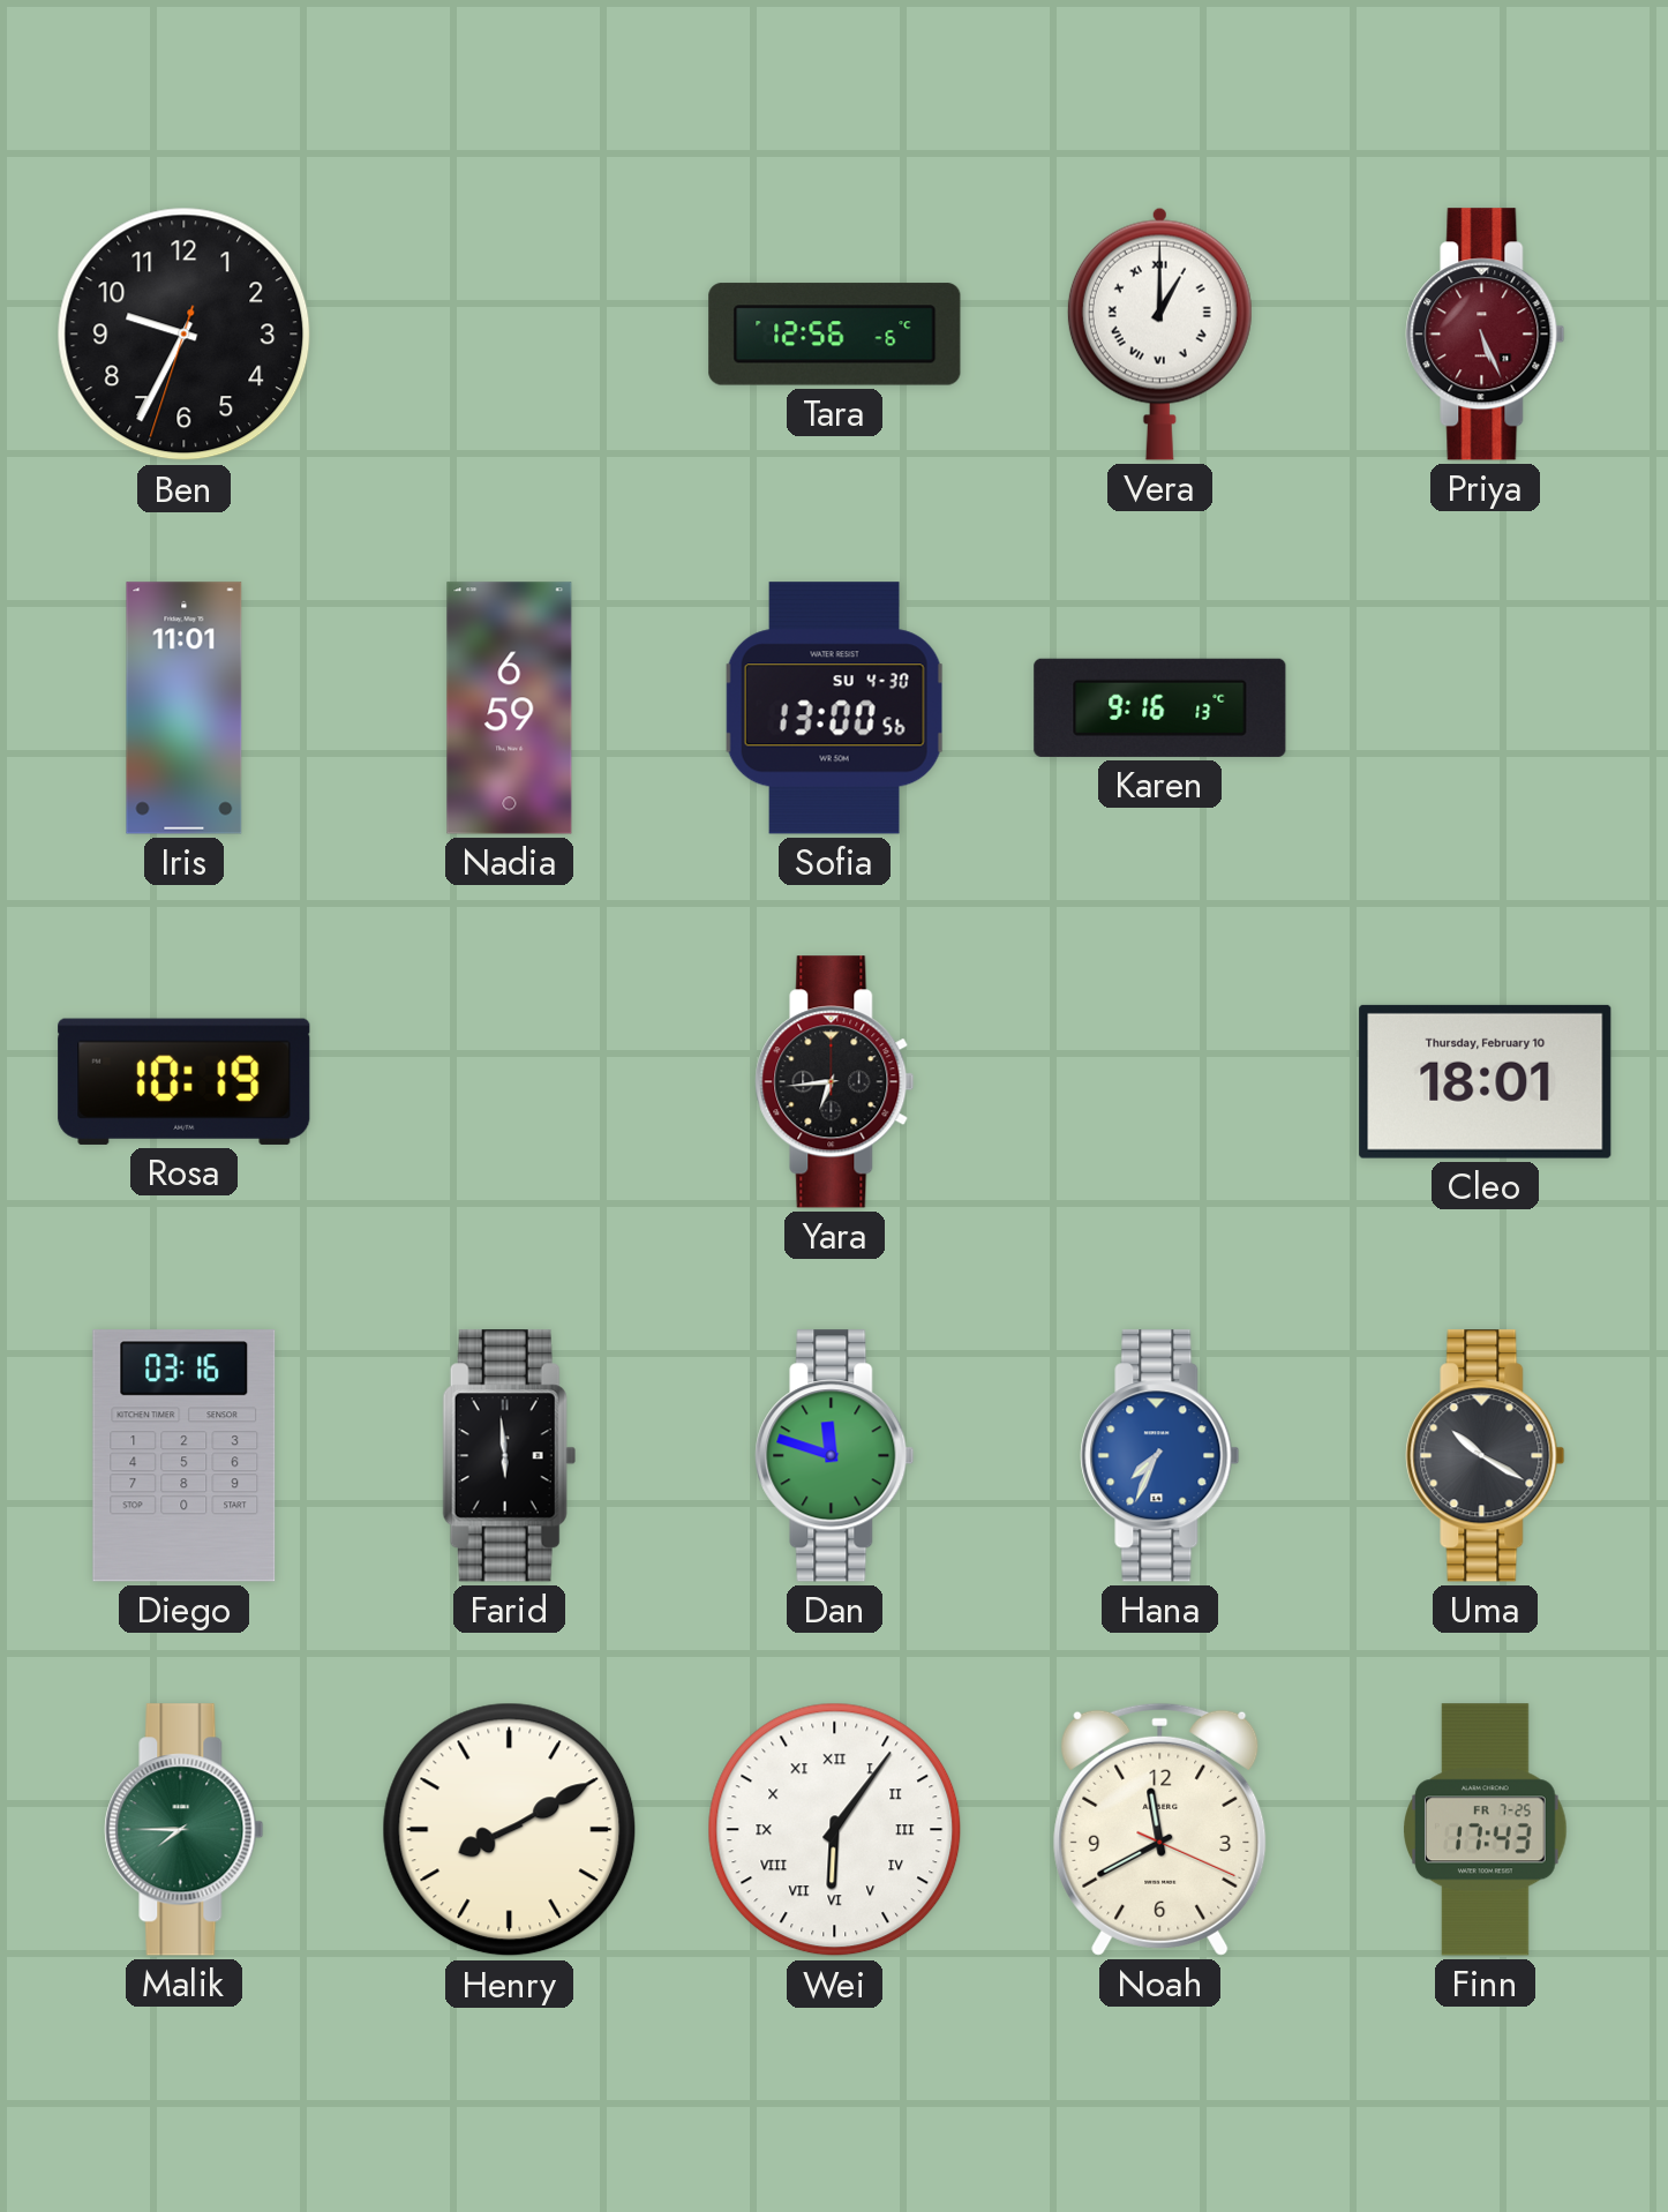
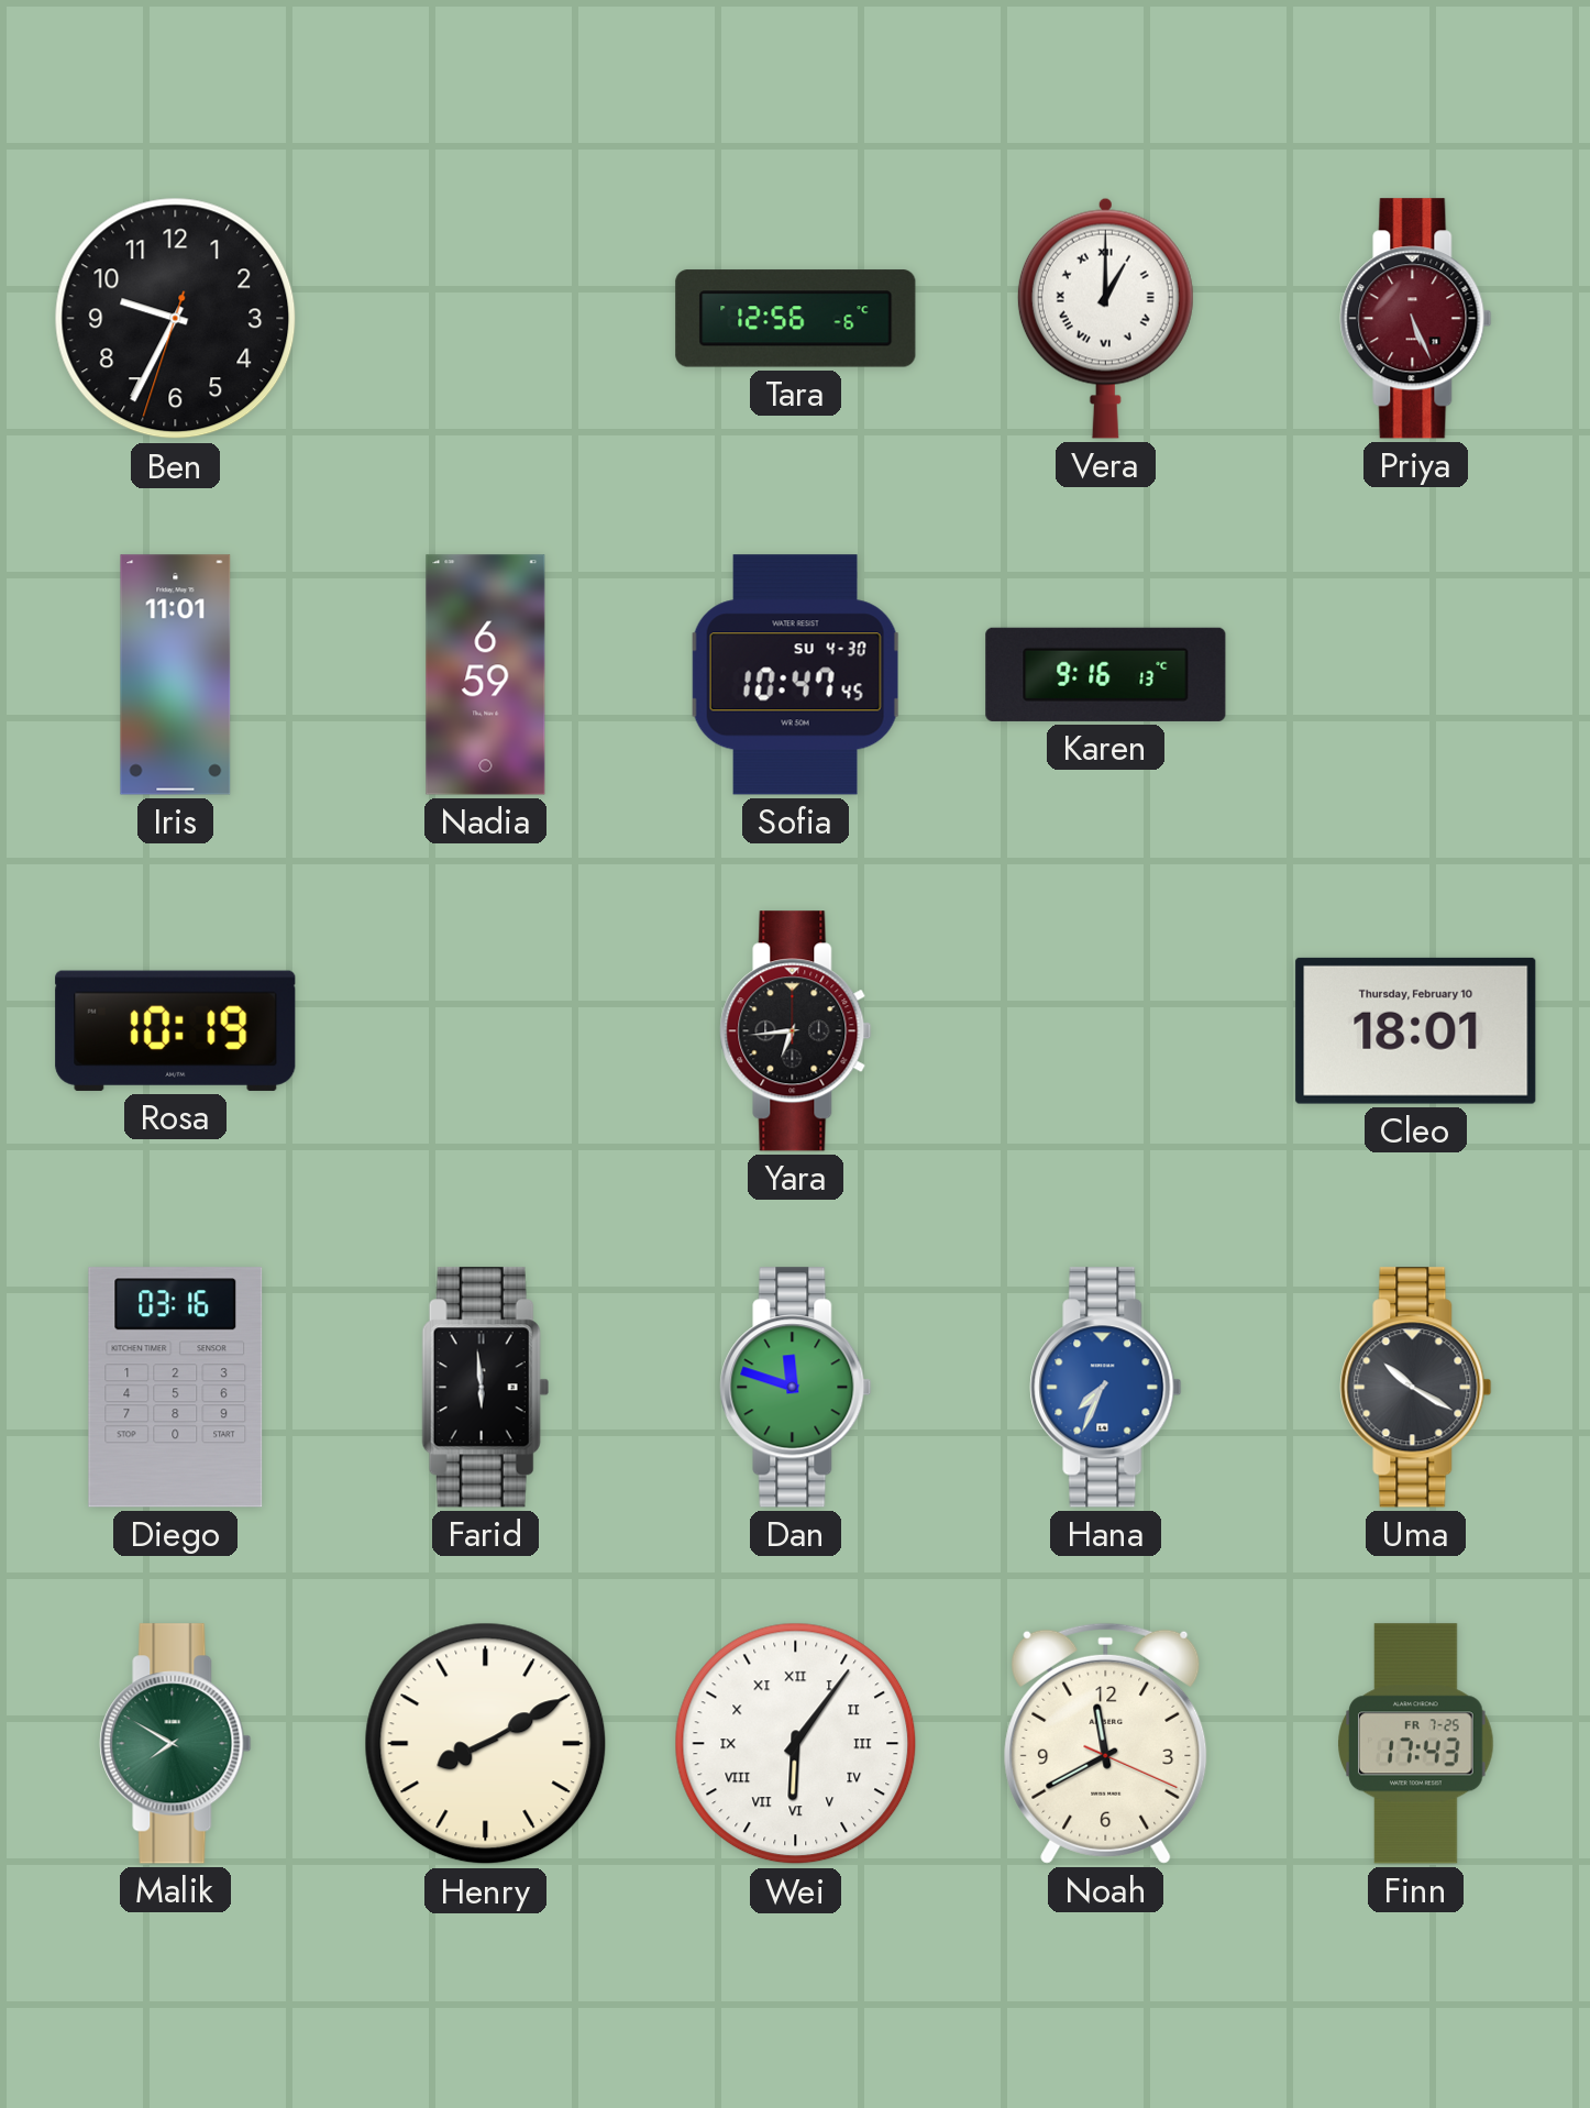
Sofia: 13:00 -> 10:47
Malik: 7:45 -> 7:50
